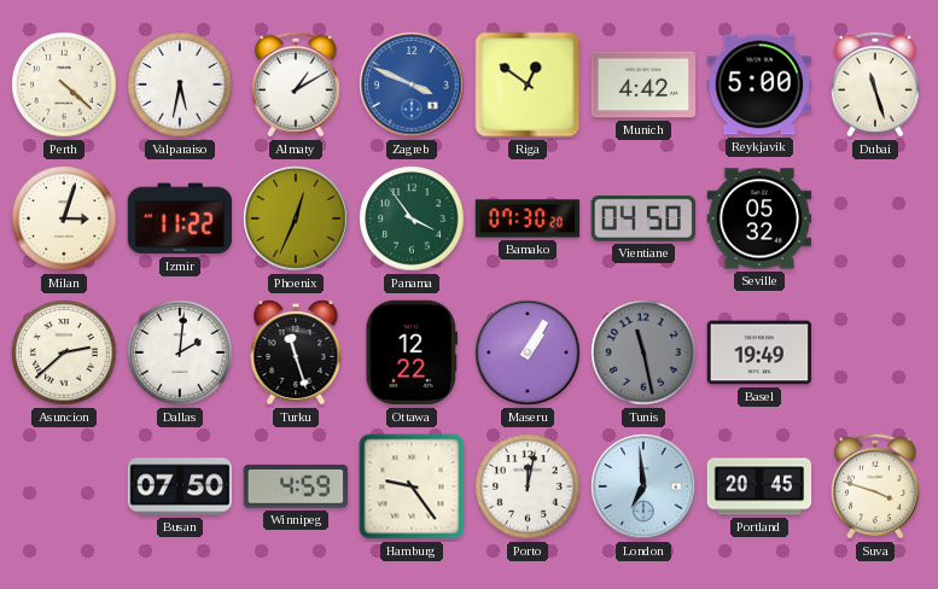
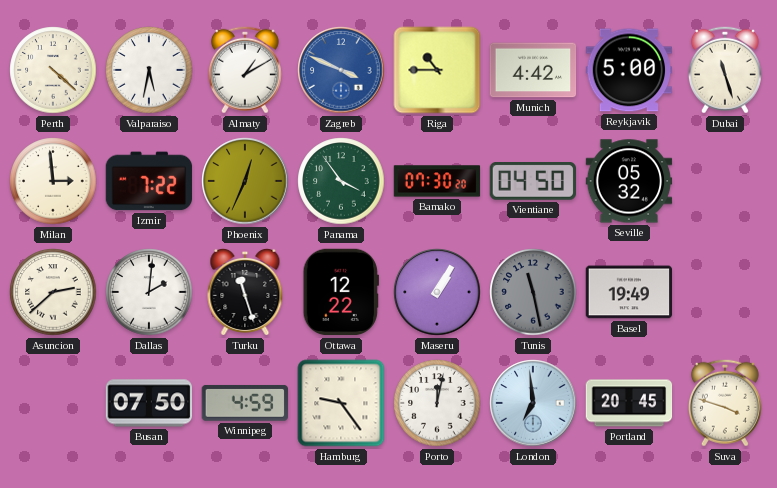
Riga: 12:51 -> 10:45
Milan: 3:03 -> 2:59
Izmir: 11:22 -> 7:22
